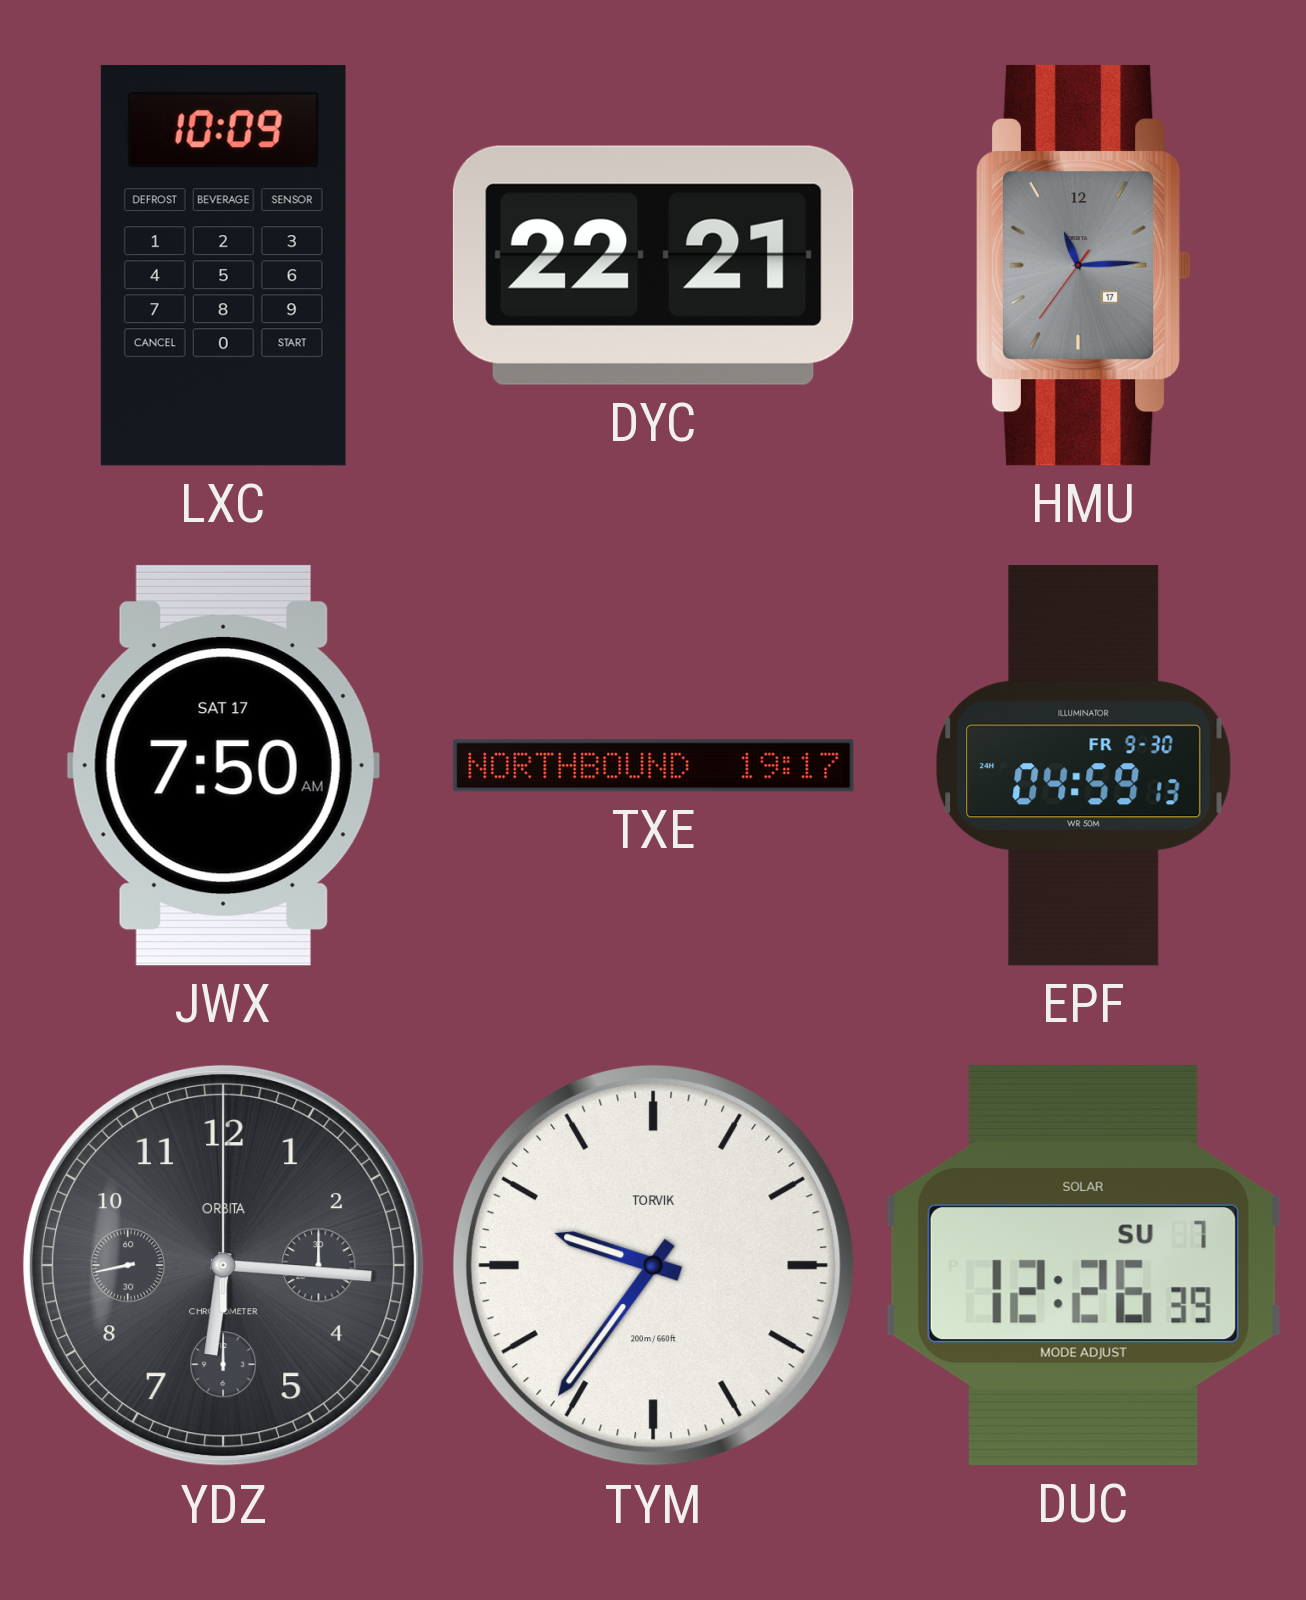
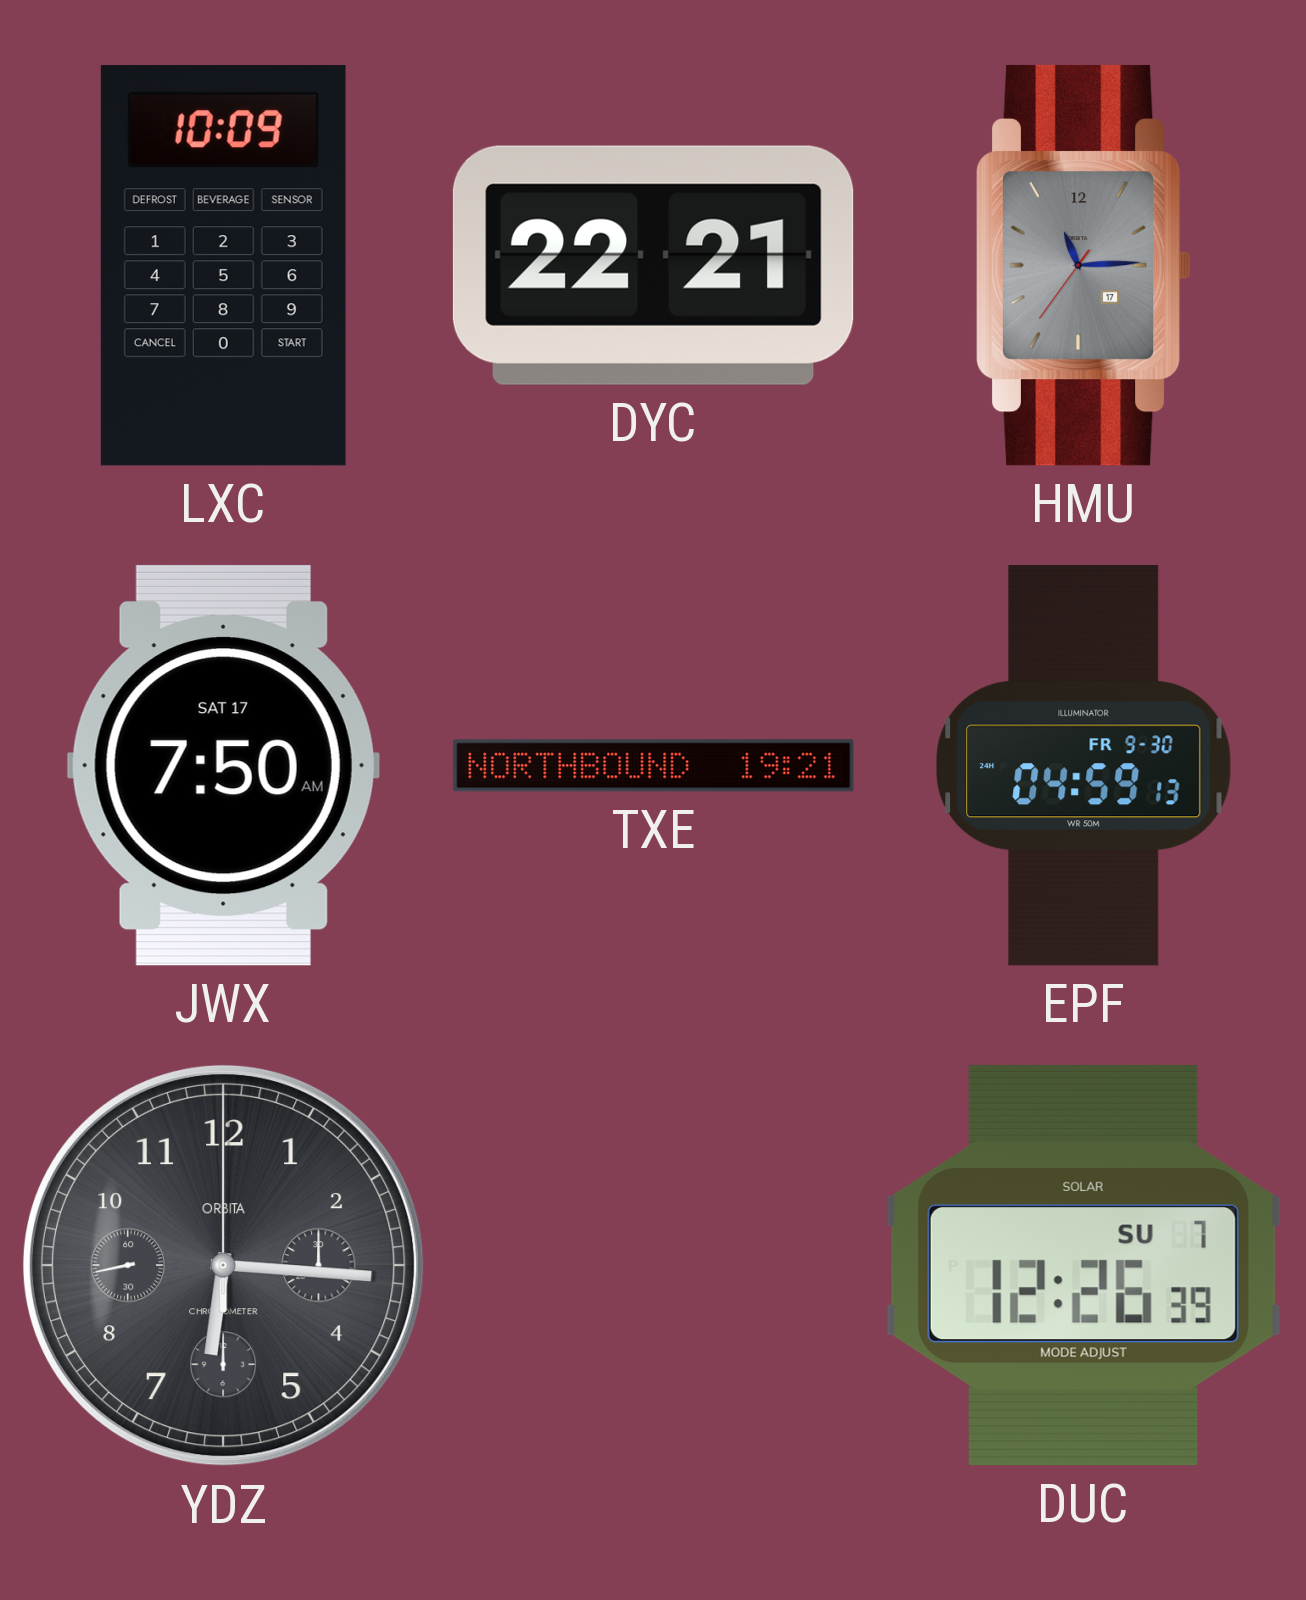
TXE: 19:17 -> 19:21
TYM: 9:36 -> none
